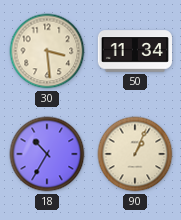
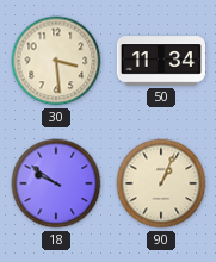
18: 10:35 -> 9:51
